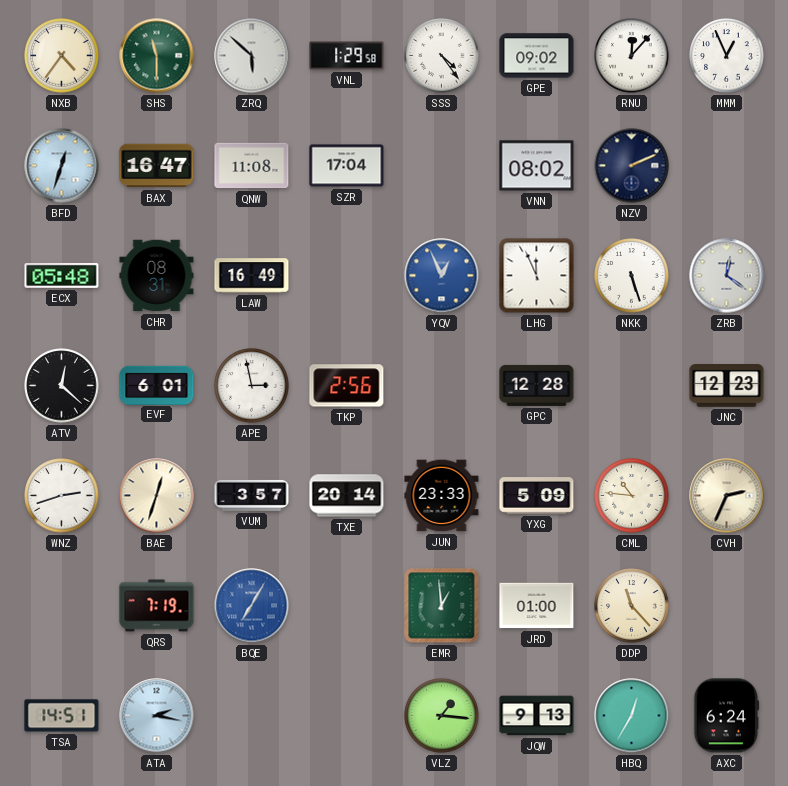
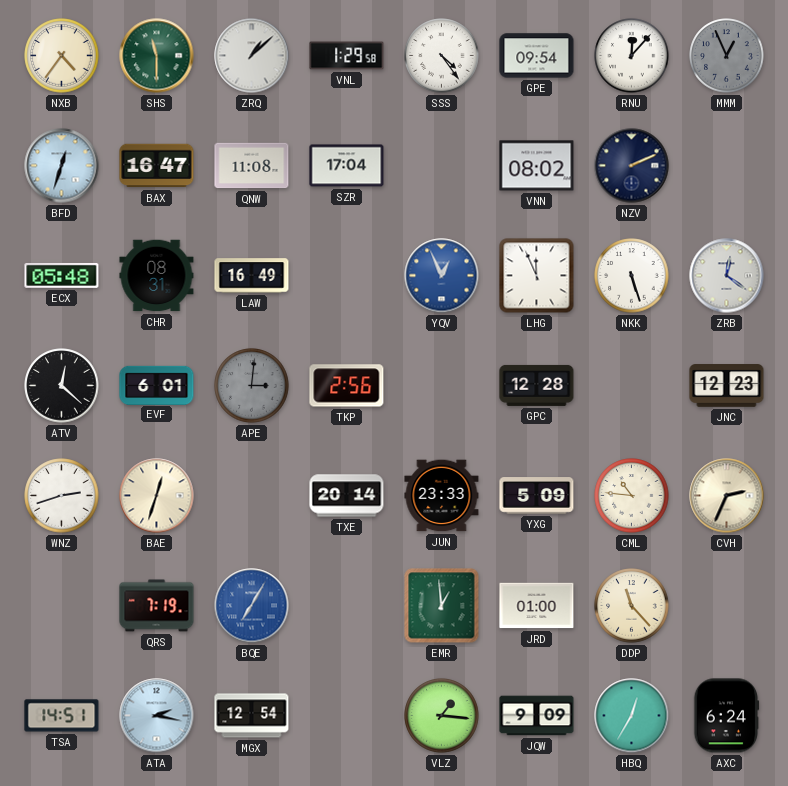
ZRQ: 5:52 -> 1:08
GPE: 09:02 -> 09:54
MMM dial: white -> grey
APE: 2:58 -> 3:01
APE dial: white -> grey
VUM: 3:57 -> none
MGX: none -> 12:54
JQW: 9:13 -> 9:09
